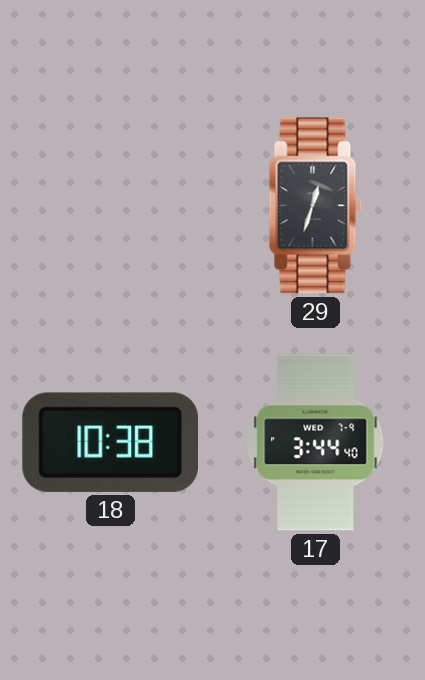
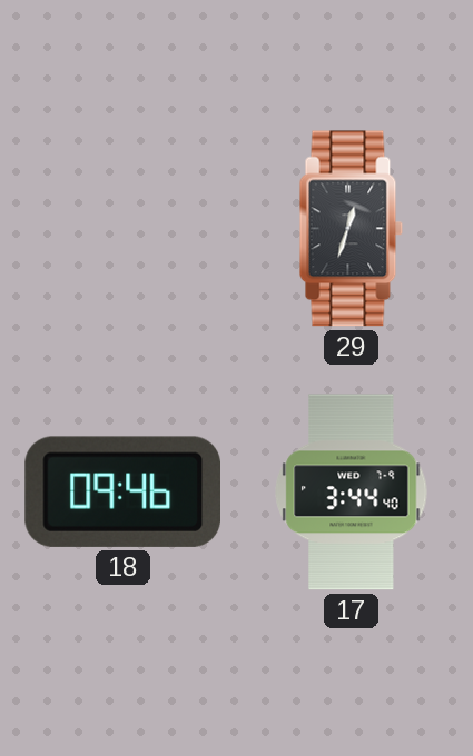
18: 10:38 -> 09:46
